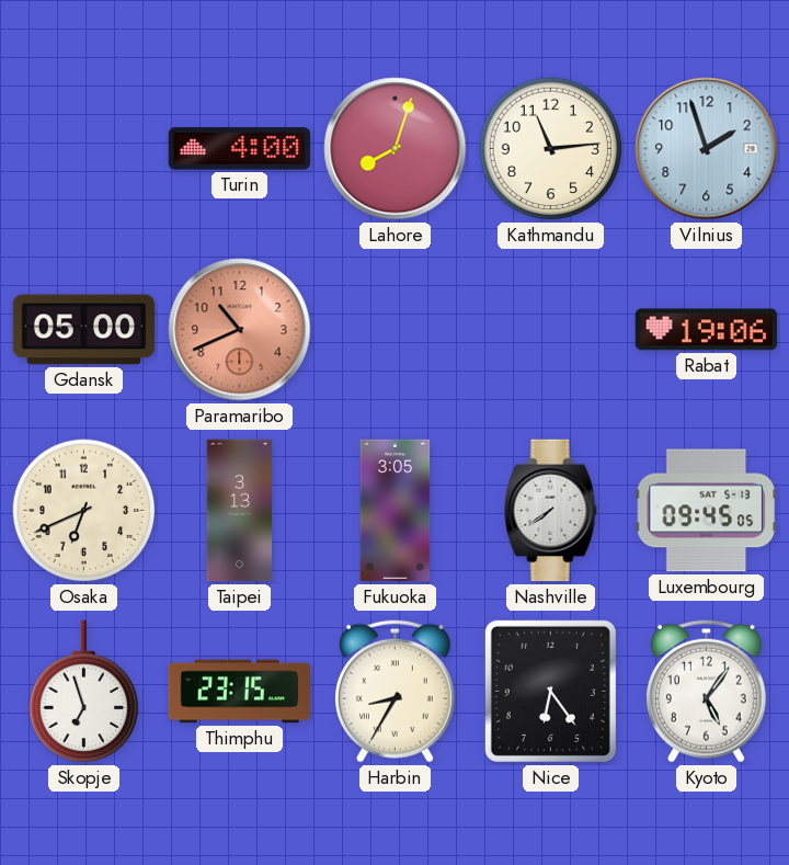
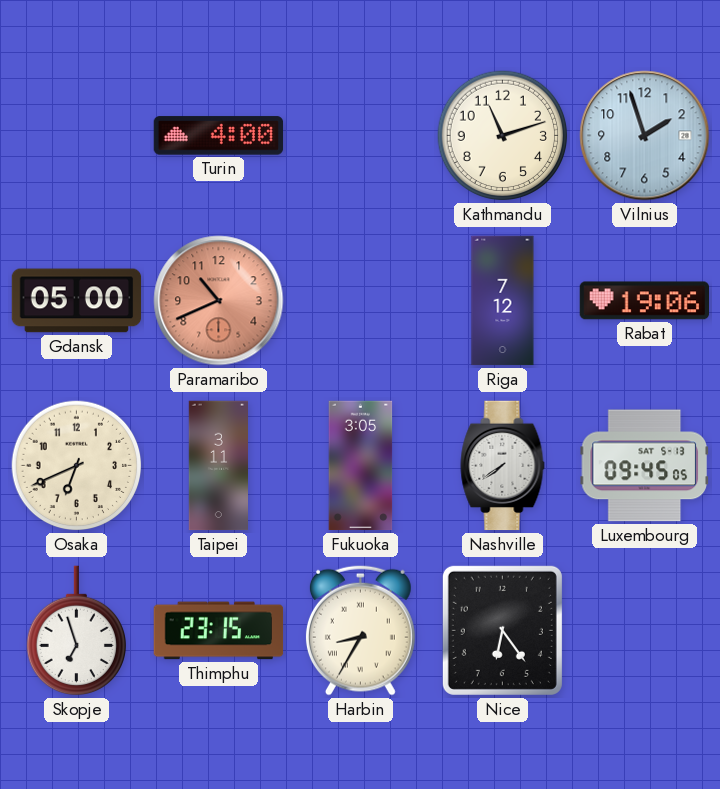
Lahore: 8:03 -> none
Kathmandu: 11:14 -> 11:12
Riga: none -> 7:12
Taipei: 3:13 -> 3:11
Kyoto: 5:06 -> none
